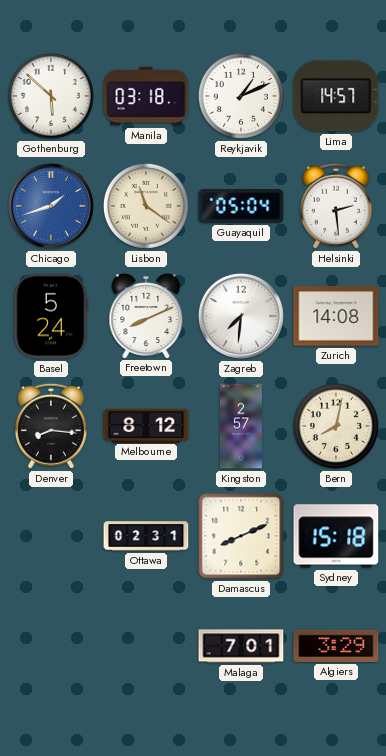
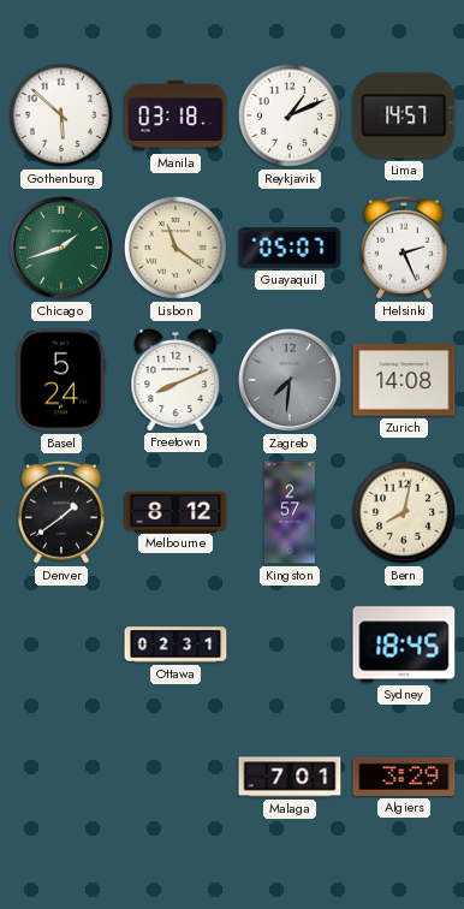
Chicago dial: blue -> green
Guayaquil: 05:04 -> 05:07
Helsinki: 2:29 -> 2:26
Zagreb dial: white -> grey
Denver: 8:16 -> 1:39
Damascus: 8:11 -> none
Sydney: 15:18 -> 18:45
